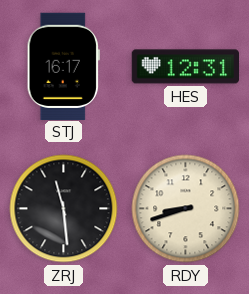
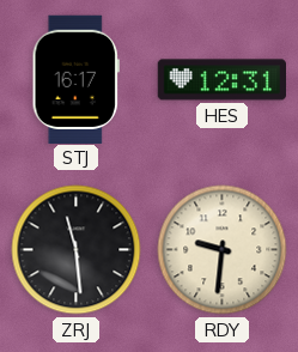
RDY: 8:42 -> 9:31
